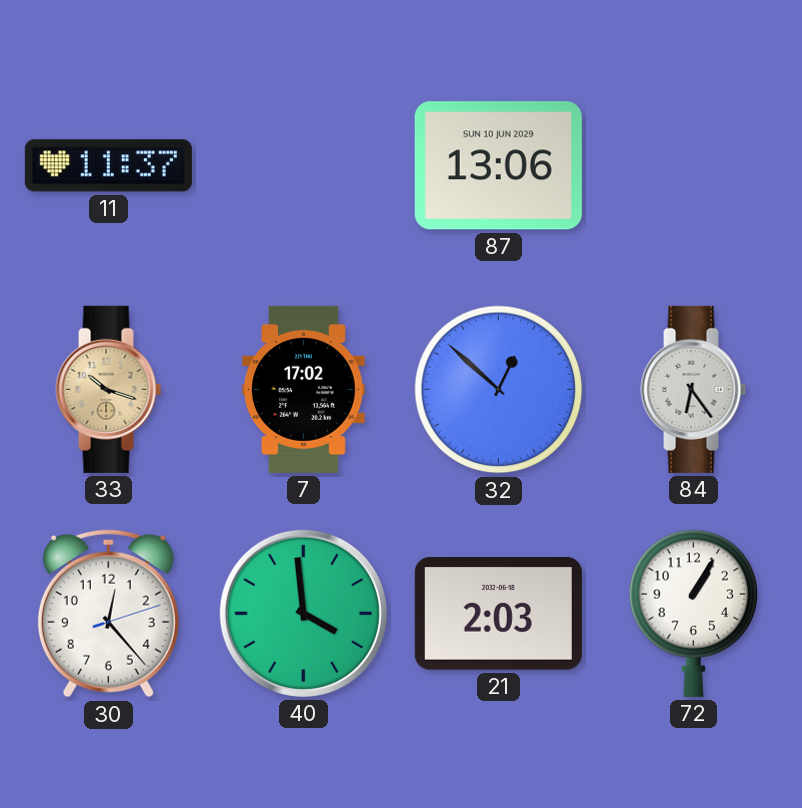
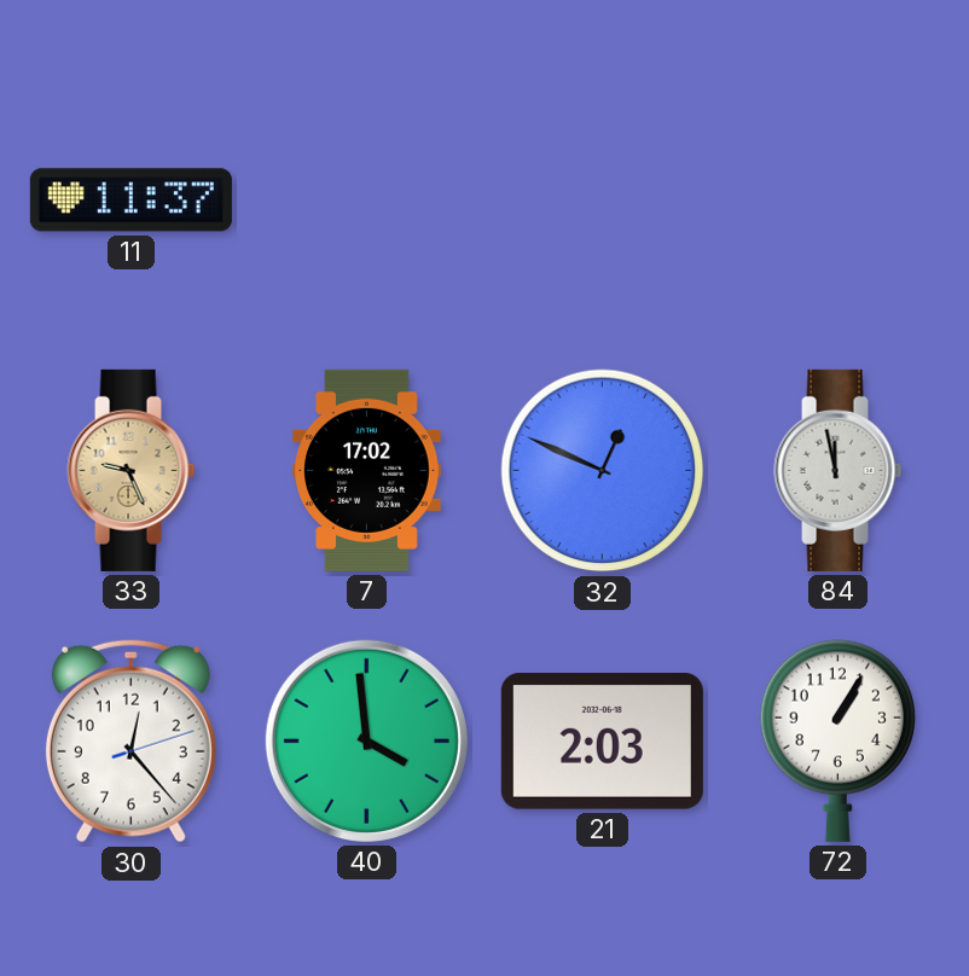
87: 13:06 -> none
33: 10:18 -> 9:26
32: 12:52 -> 12:49
84: 6:24 -> 11:58
